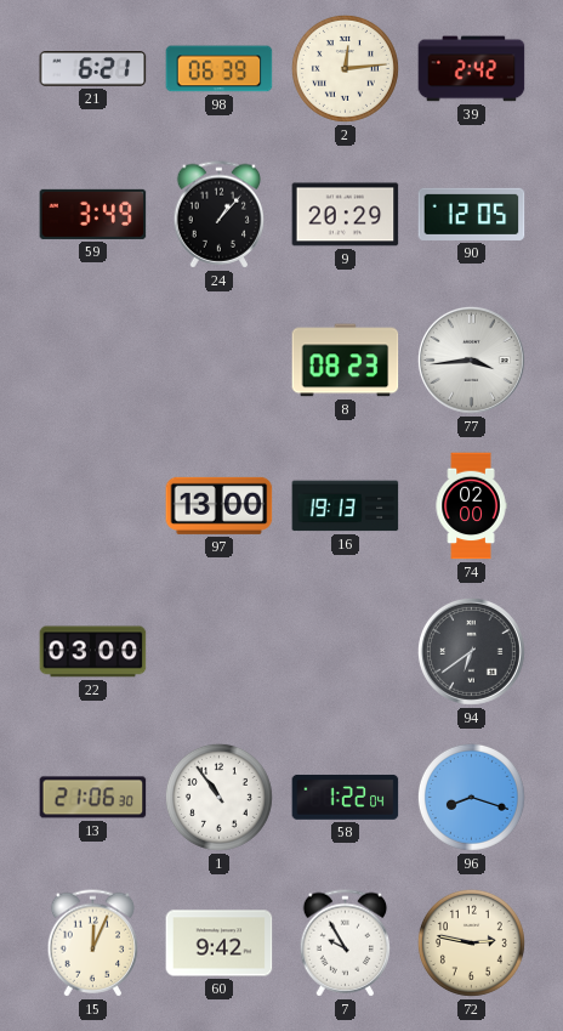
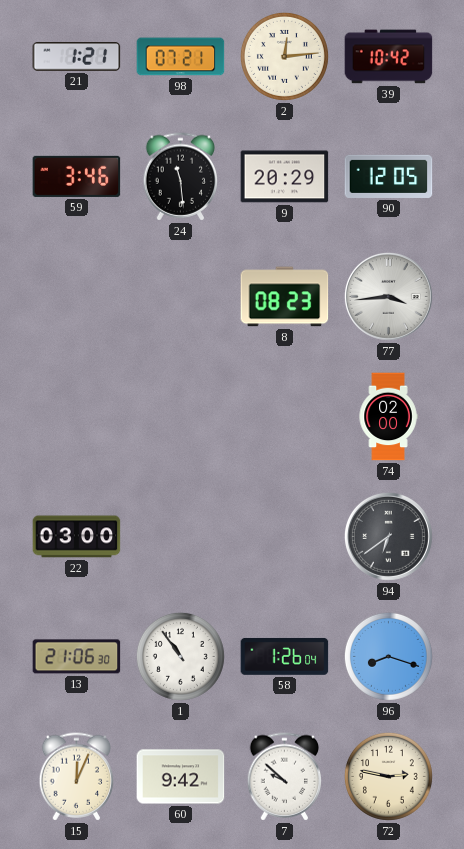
21: 6:21 -> 1:21
98: 06:39 -> 07:21
39: 2:42 -> 10:42
59: 3:49 -> 3:46
24: 1:07 -> 11:29
97: 13:00 -> none
16: 19:13 -> none
58: 1:22 -> 1:26
7: 9:55 -> 9:52
